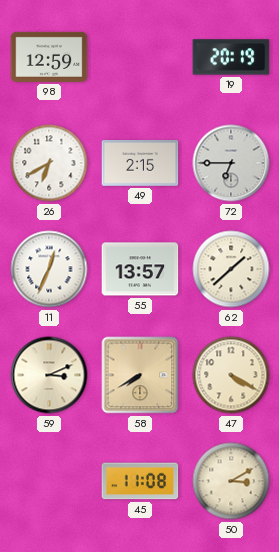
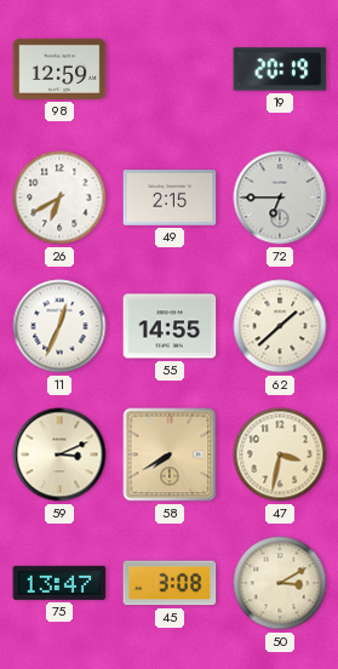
55: 13:57 -> 14:55
47: 4:20 -> 3:32
75: none -> 13:47
45: 11:08 -> 3:08
